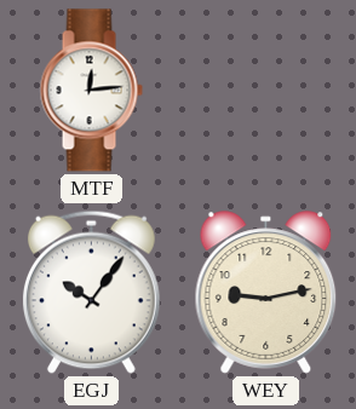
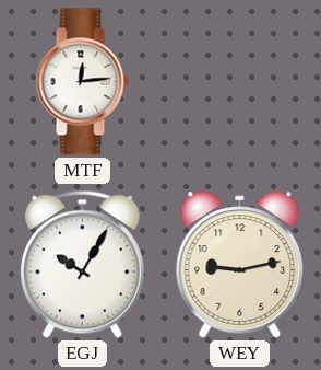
EGJ: 10:06 -> 10:05
